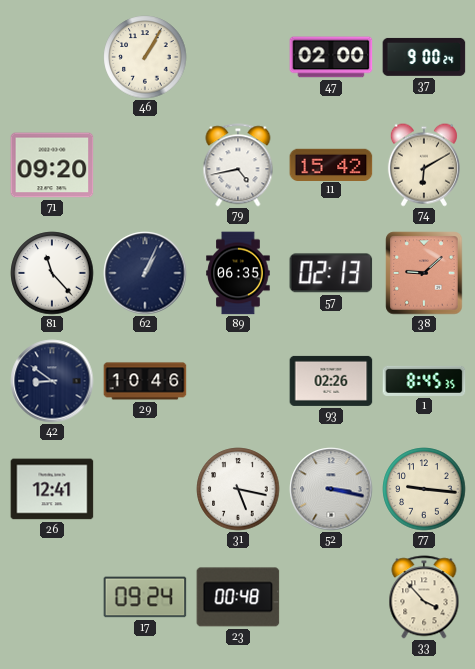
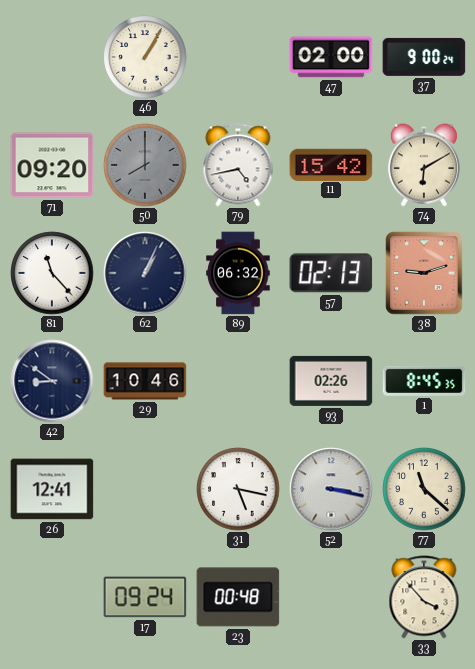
50: none -> 8:00
89: 06:35 -> 06:32
38: 9:08 -> 9:12
77: 9:16 -> 11:22
